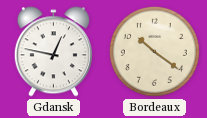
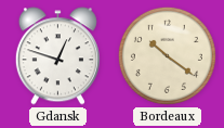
Gdansk: 12:47 -> 12:48
